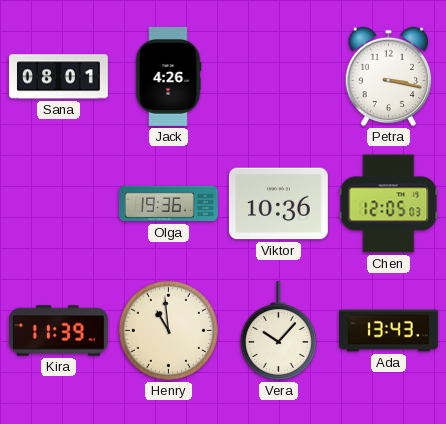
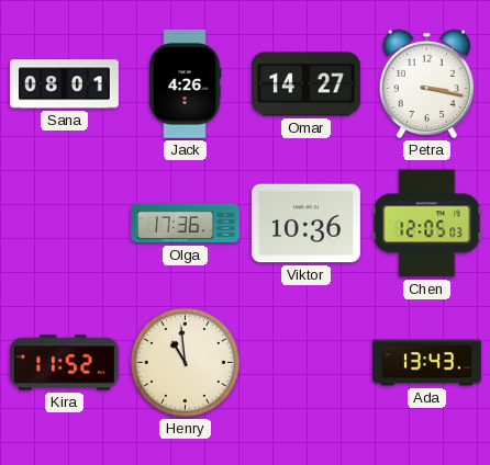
Omar: none -> 14:27
Olga: 19:36 -> 17:36
Kira: 11:39 -> 11:52
Vera: 10:07 -> none
